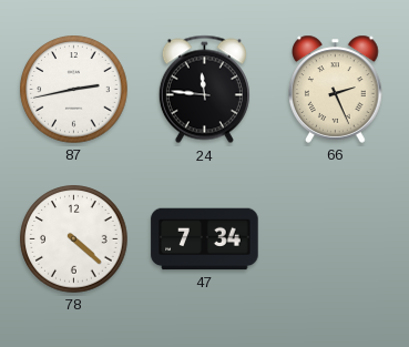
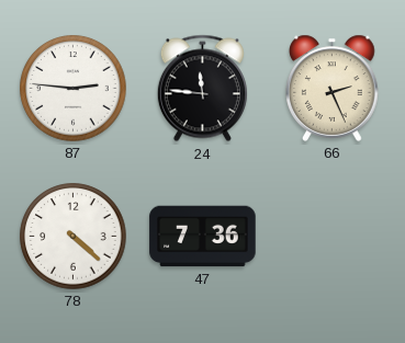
87: 2:43 -> 2:46
47: 7:34 -> 7:36
